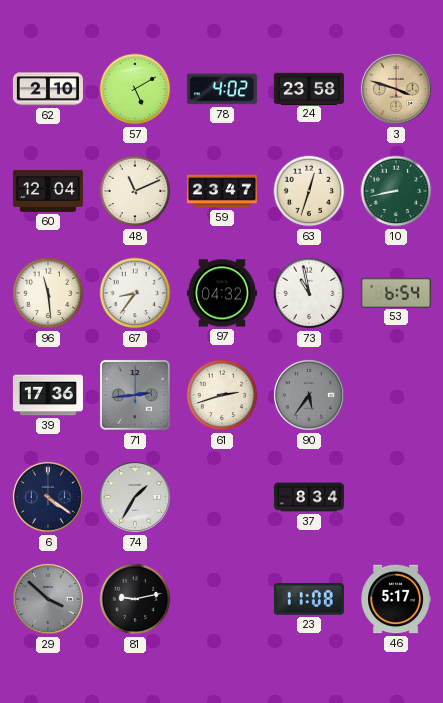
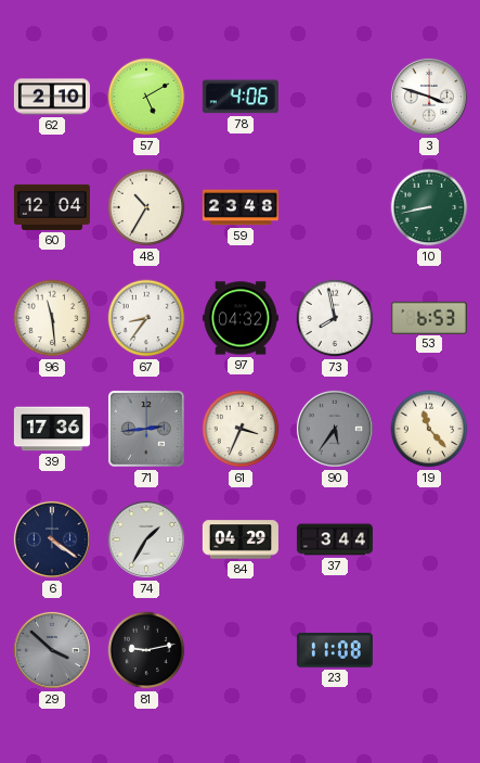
78: 4:02 -> 4:06
24: 23:58 -> none
3 dial: champagne -> white
48: 11:11 -> 10:35
59: 23:47 -> 23:48
63: 12:33 -> none
73: 10:58 -> 7:58
53: 6:54 -> 6:53
61: 2:42 -> 3:34
19: none -> 11:23
84: none -> 04:29
37: 8:34 -> 3:44
46: 5:17 -> none
